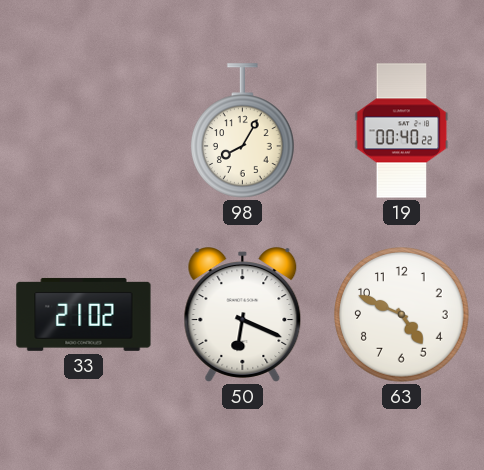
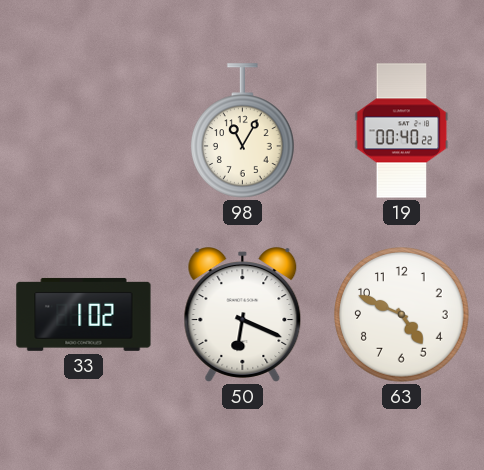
98: 8:05 -> 11:05
33: 21:02 -> 1:02
